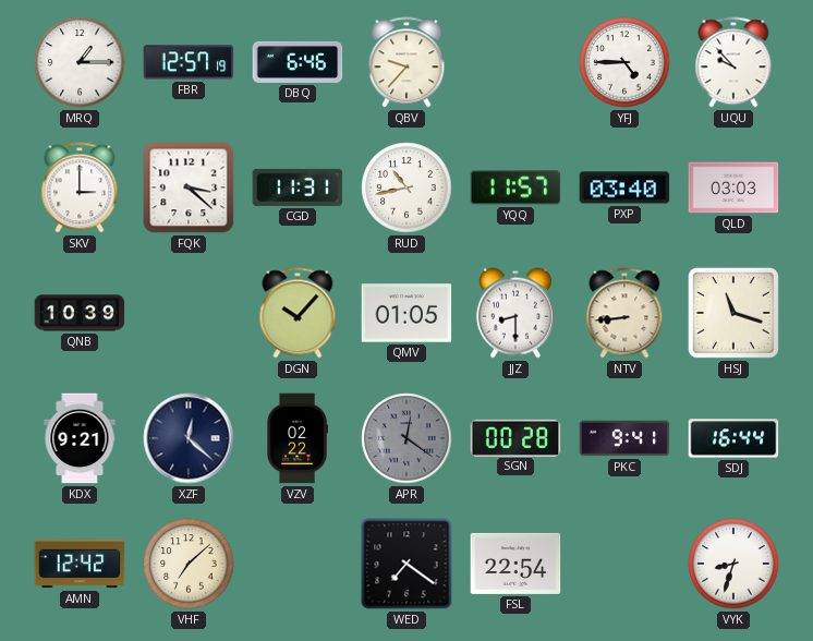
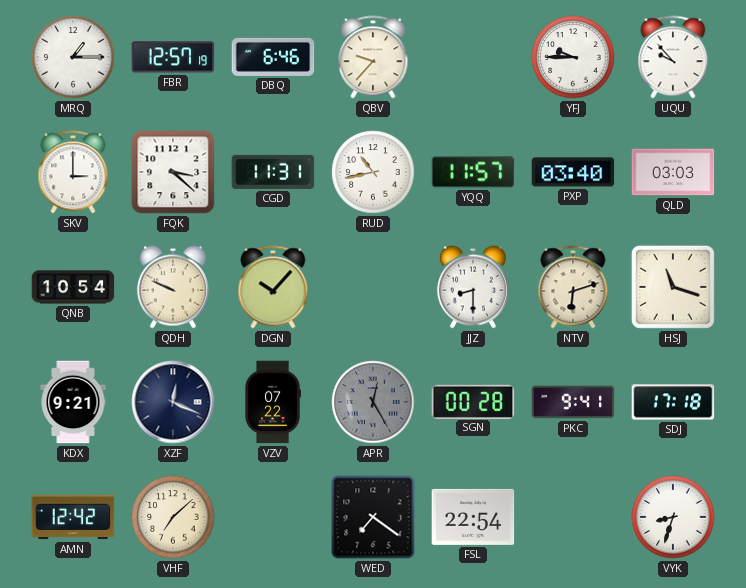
YFJ: 4:45 -> 9:45
QNB: 10:39 -> 10:54
QDH: none -> 9:49
QMV: 01:05 -> none
NTV: 8:44 -> 6:12
XZF: 12:22 -> 12:19
VZV: 02:22 -> 07:22
APR: 12:21 -> 12:25
SDJ: 16:44 -> 17:18
